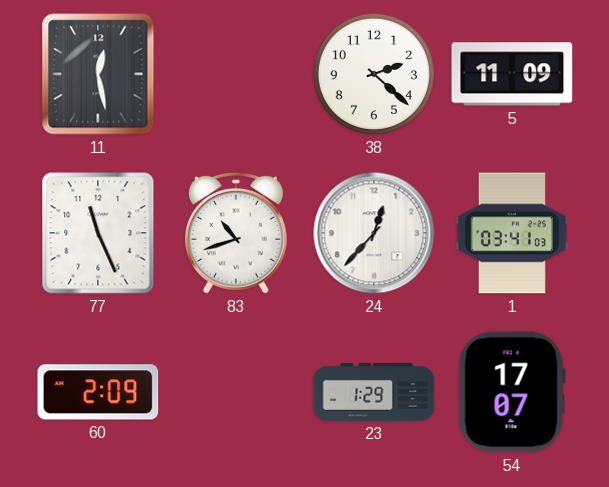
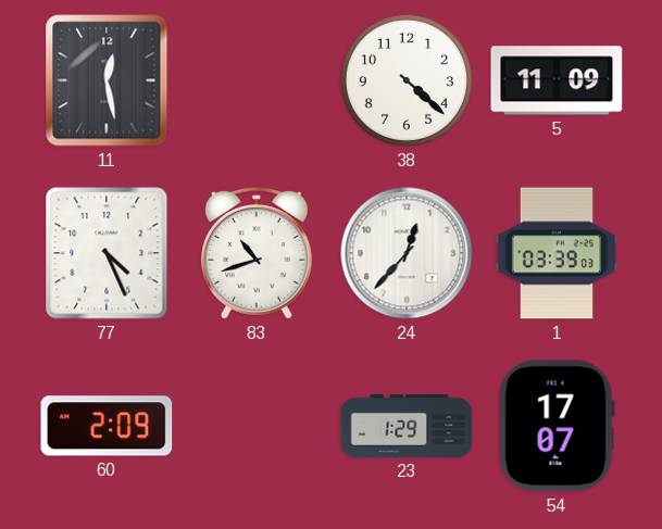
38: 2:22 -> 4:22
77: 11:26 -> 4:26
1: 03:41 -> 03:39
